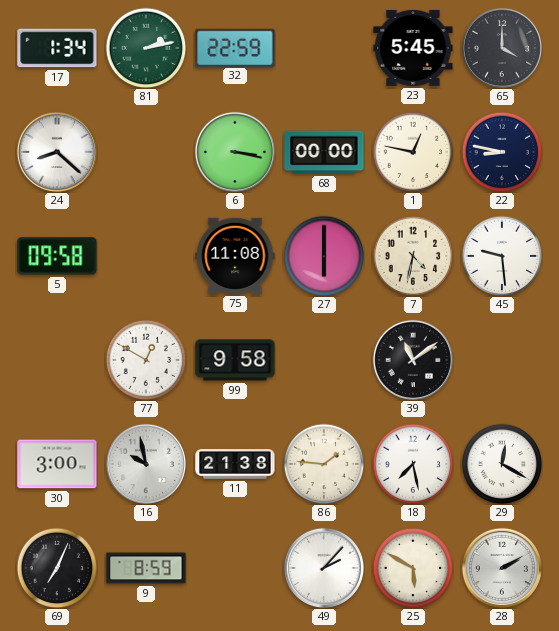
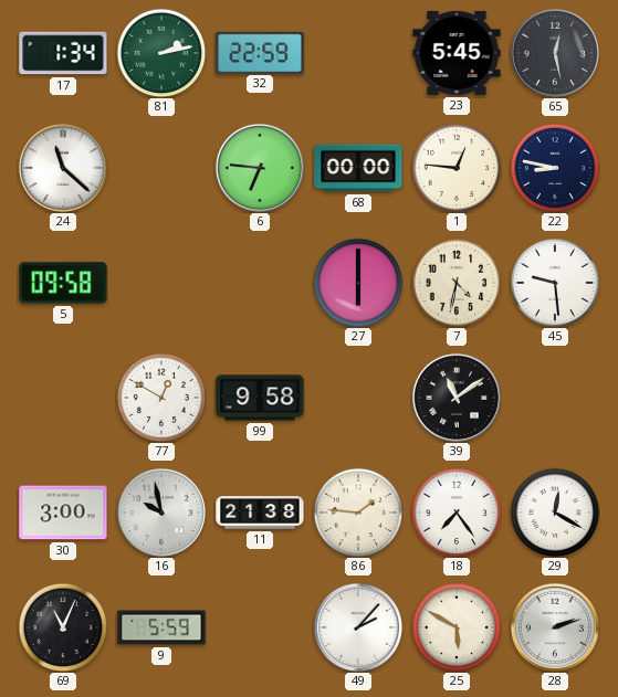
65: 4:00 -> 12:28
24: 8:22 -> 11:22
6: 3:17 -> 6:46
1: 12:47 -> 12:46
75: 11:08 -> none
18: 7:28 -> 7:24
69: 7:04 -> 11:04
9: 8:59 -> 5:59
28: 2:10 -> 2:12
